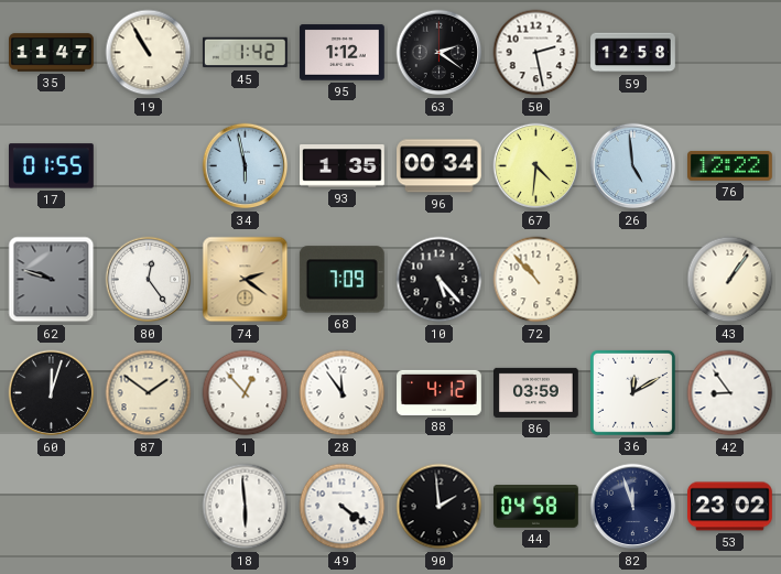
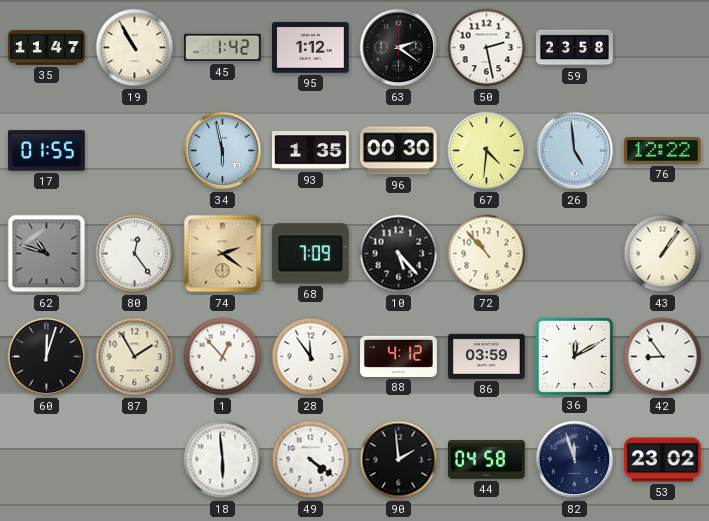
59: 12:58 -> 23:58
96: 00:34 -> 00:30
62: 9:48 -> 10:48
87: 1:51 -> 1:55
